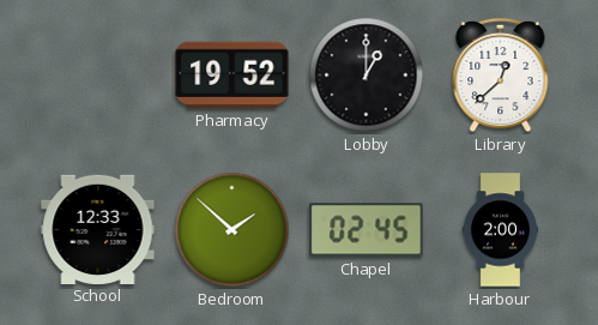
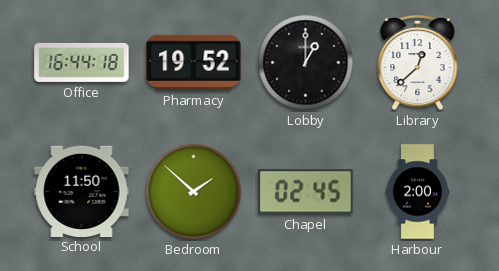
Office: none -> 16:44
School: 12:33 -> 11:50
